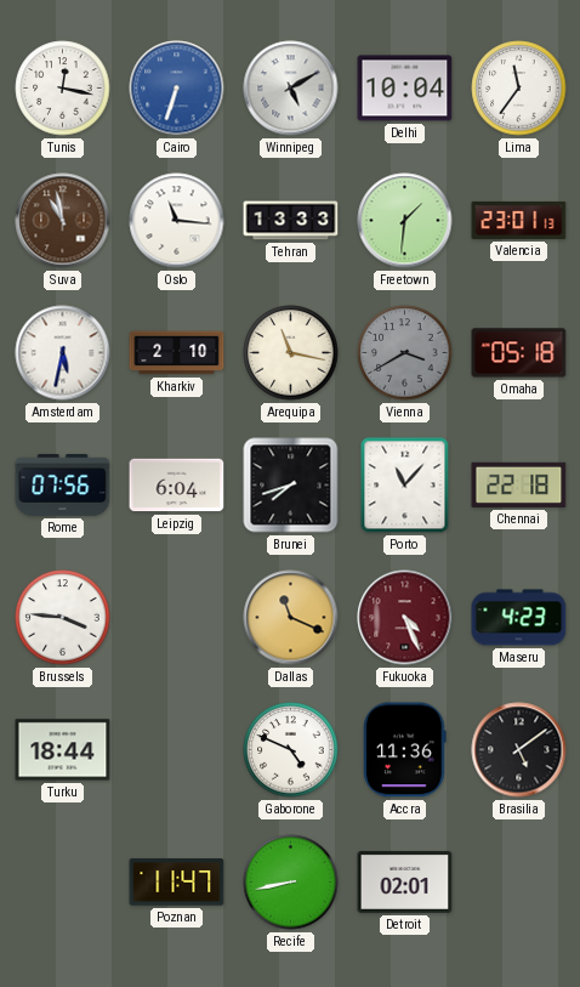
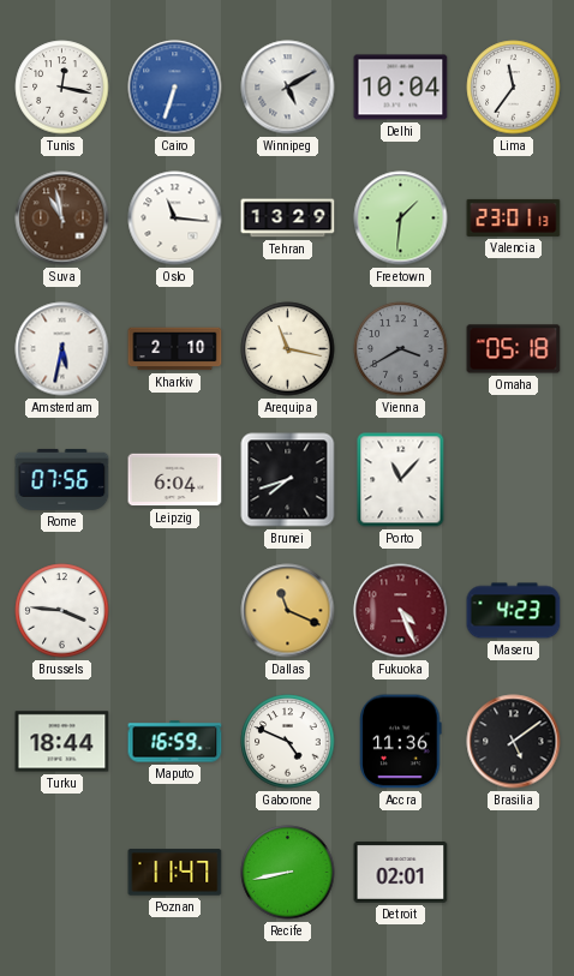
Tehran: 13:33 -> 13:29
Chennai: 22:18 -> none
Maputo: none -> 16:59
